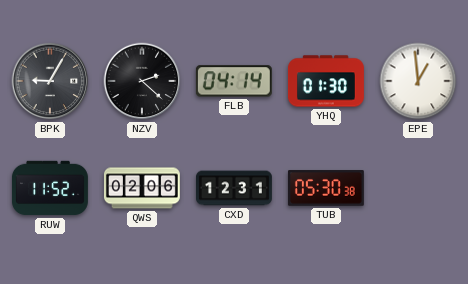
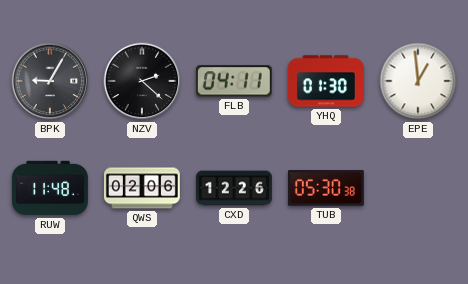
FLB: 04:14 -> 04:11
RUW: 11:52 -> 11:48
CXD: 12:31 -> 12:26
